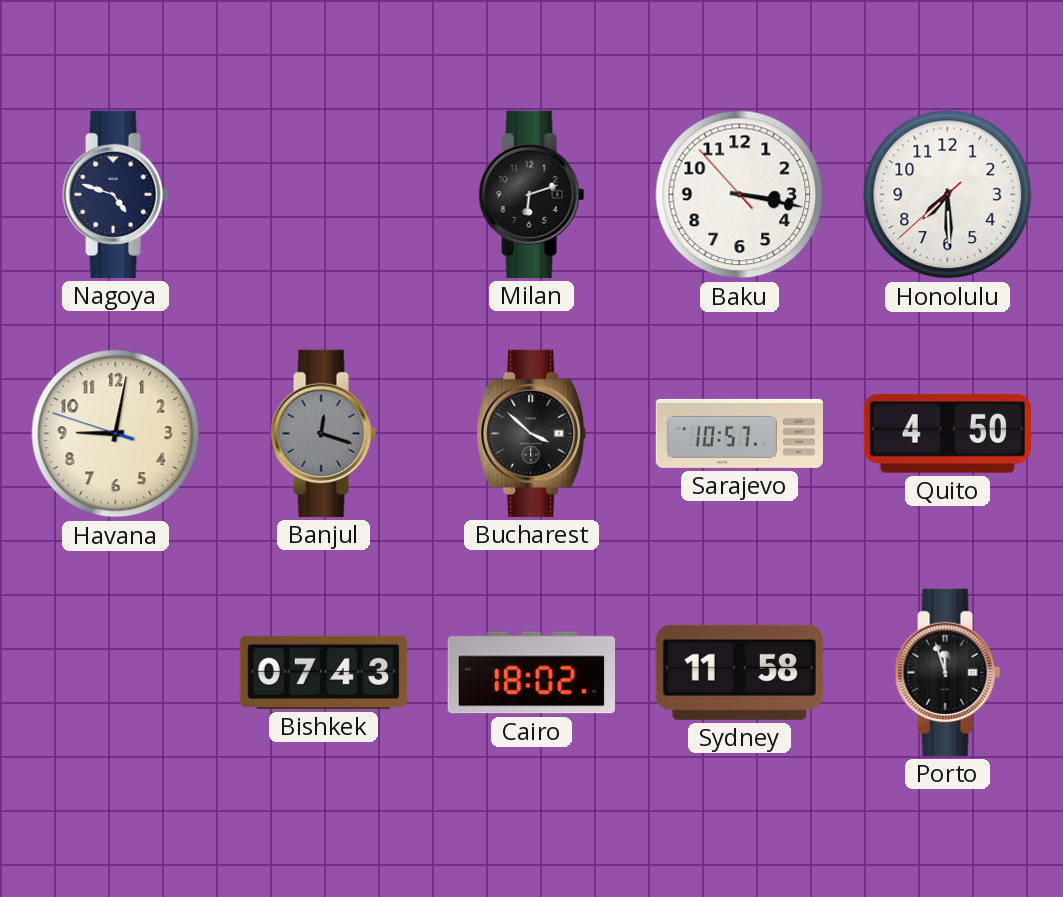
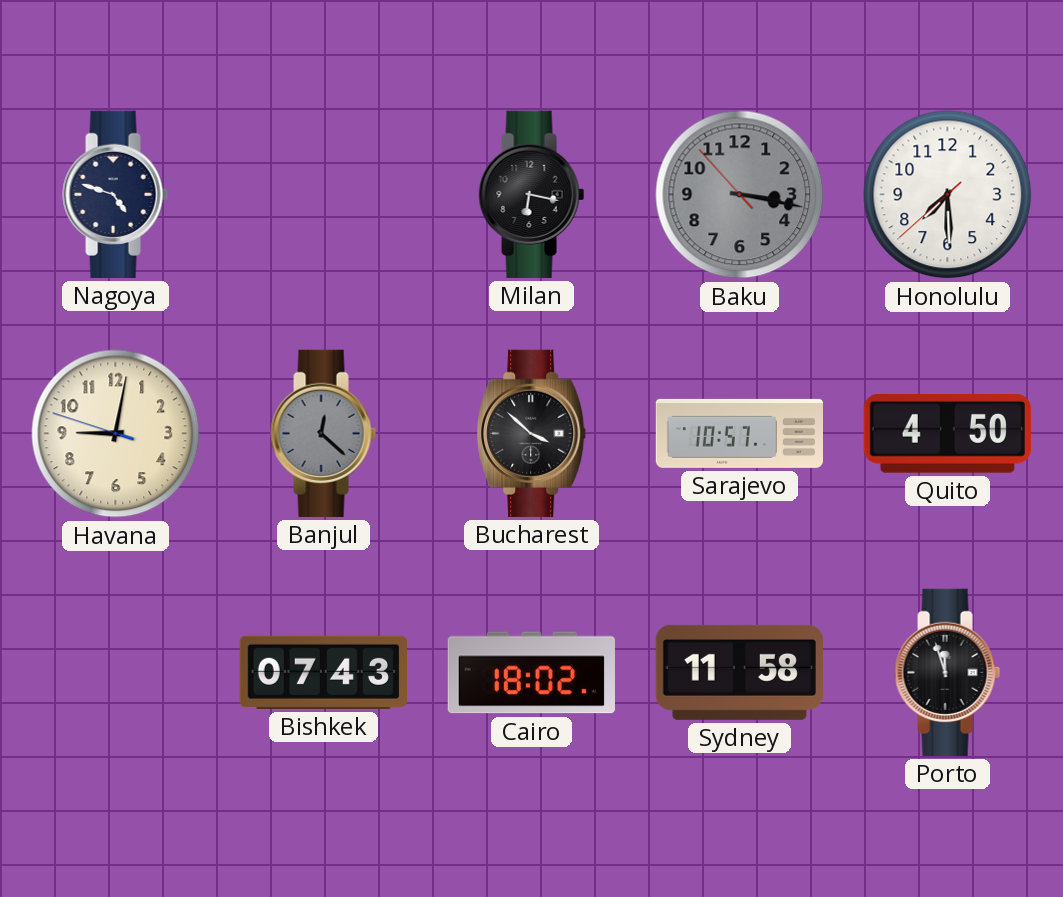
Milan: 6:12 -> 6:17
Baku dial: white -> grey
Banjul: 12:18 -> 12:22
